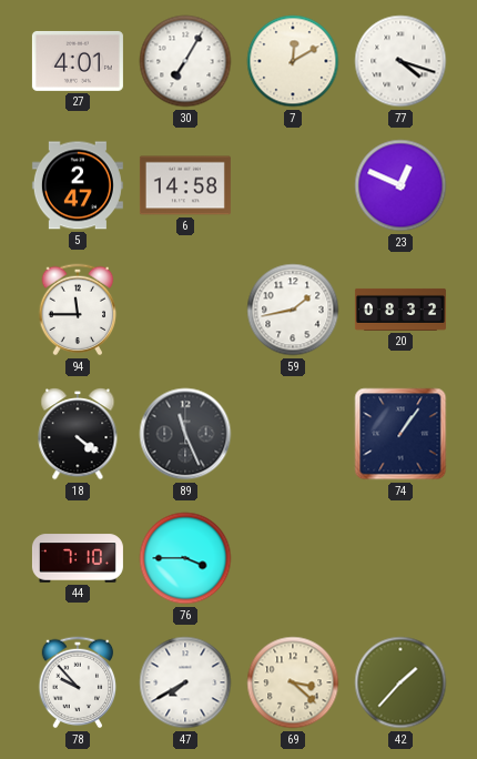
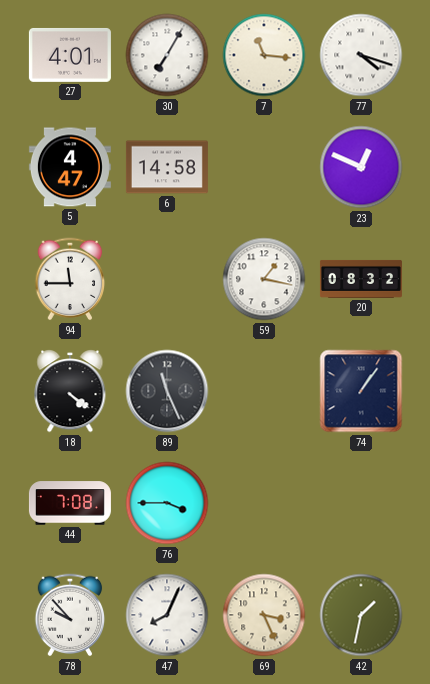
7: 12:10 -> 11:16
5: 2:47 -> 4:47
59: 1:43 -> 1:17
44: 7:10 -> 7:08
47: 7:40 -> 8:04
69: 3:22 -> 3:26
42: 1:37 -> 1:32
